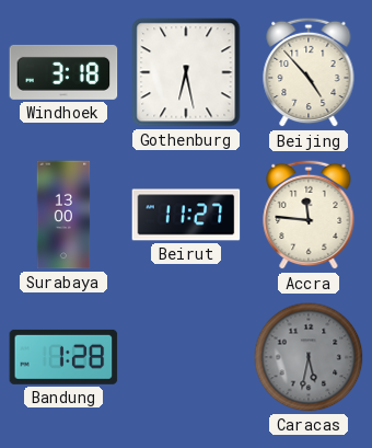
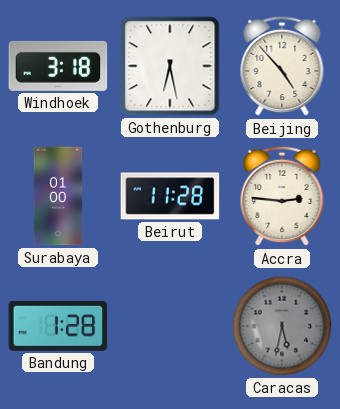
Surabaya: 13:00 -> 01:00
Beirut: 11:27 -> 11:28
Accra: 11:46 -> 2:46
